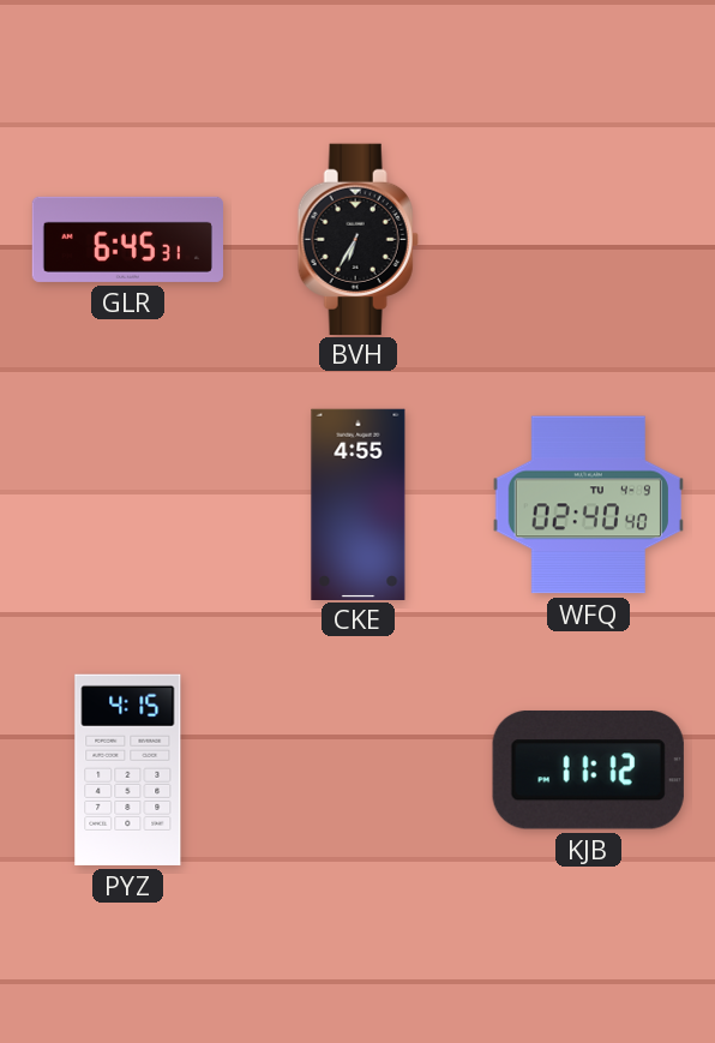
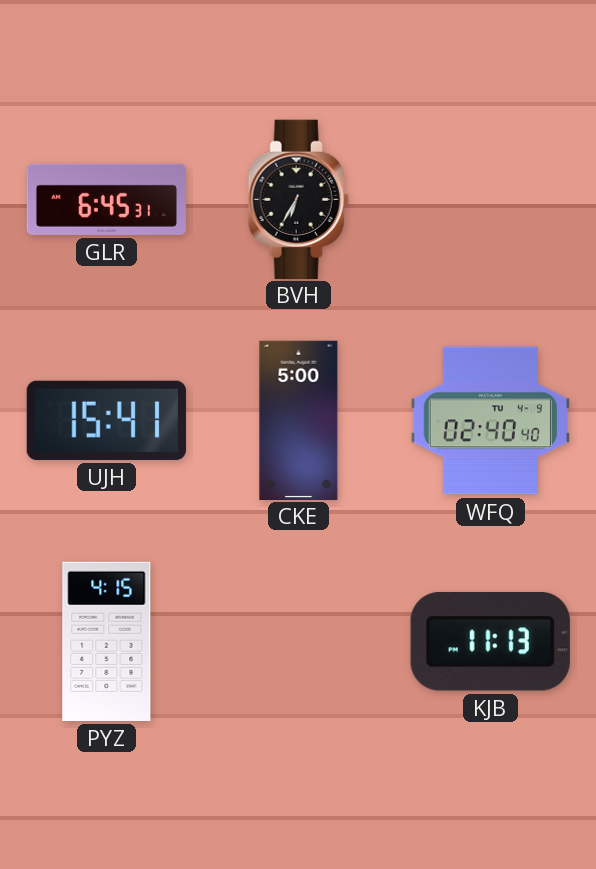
UJH: none -> 15:41
CKE: 4:55 -> 5:00
KJB: 11:12 -> 11:13
